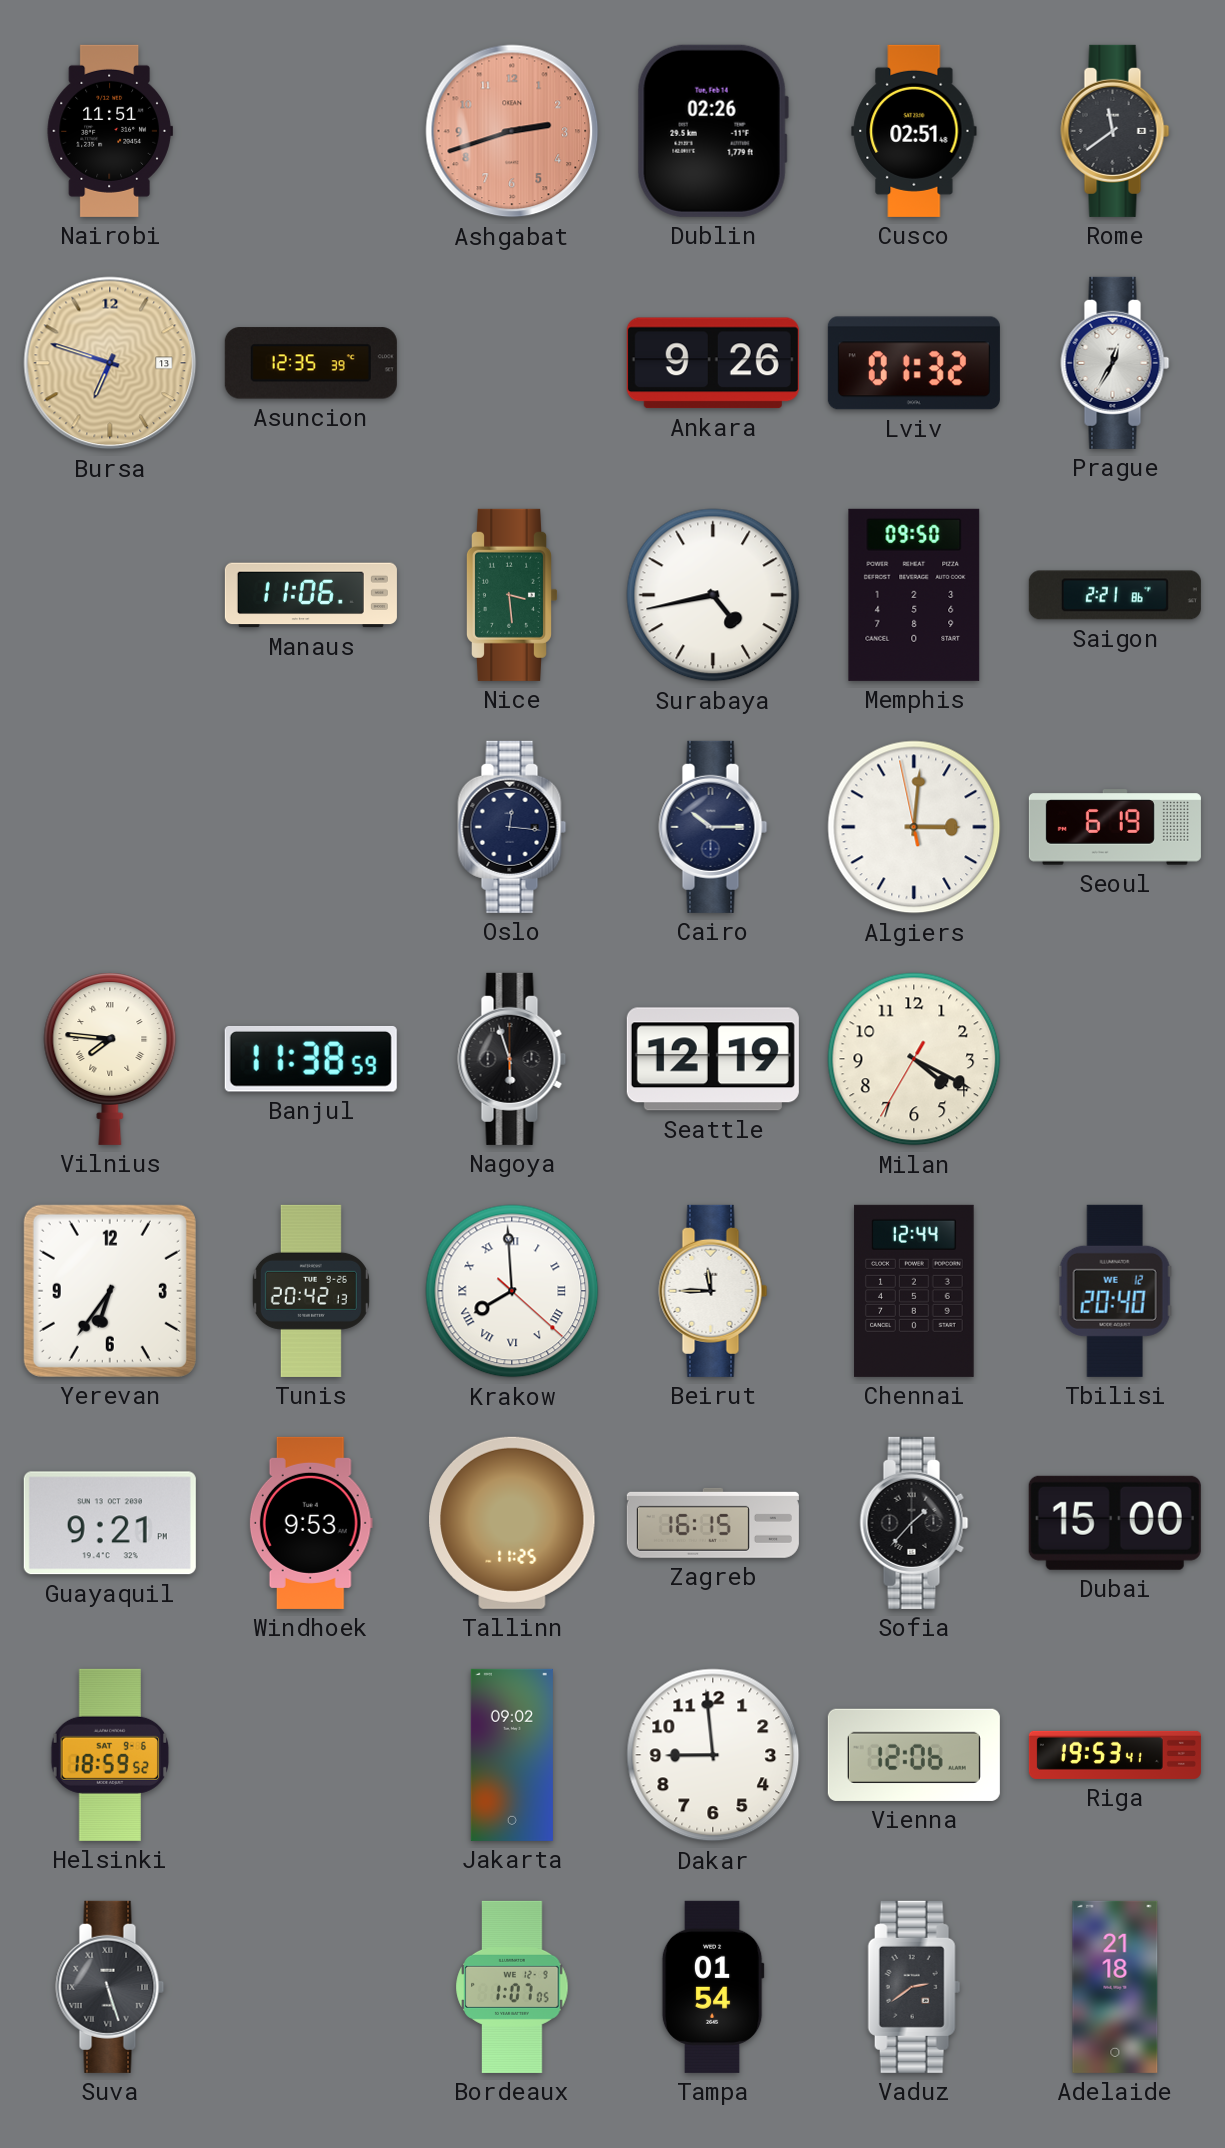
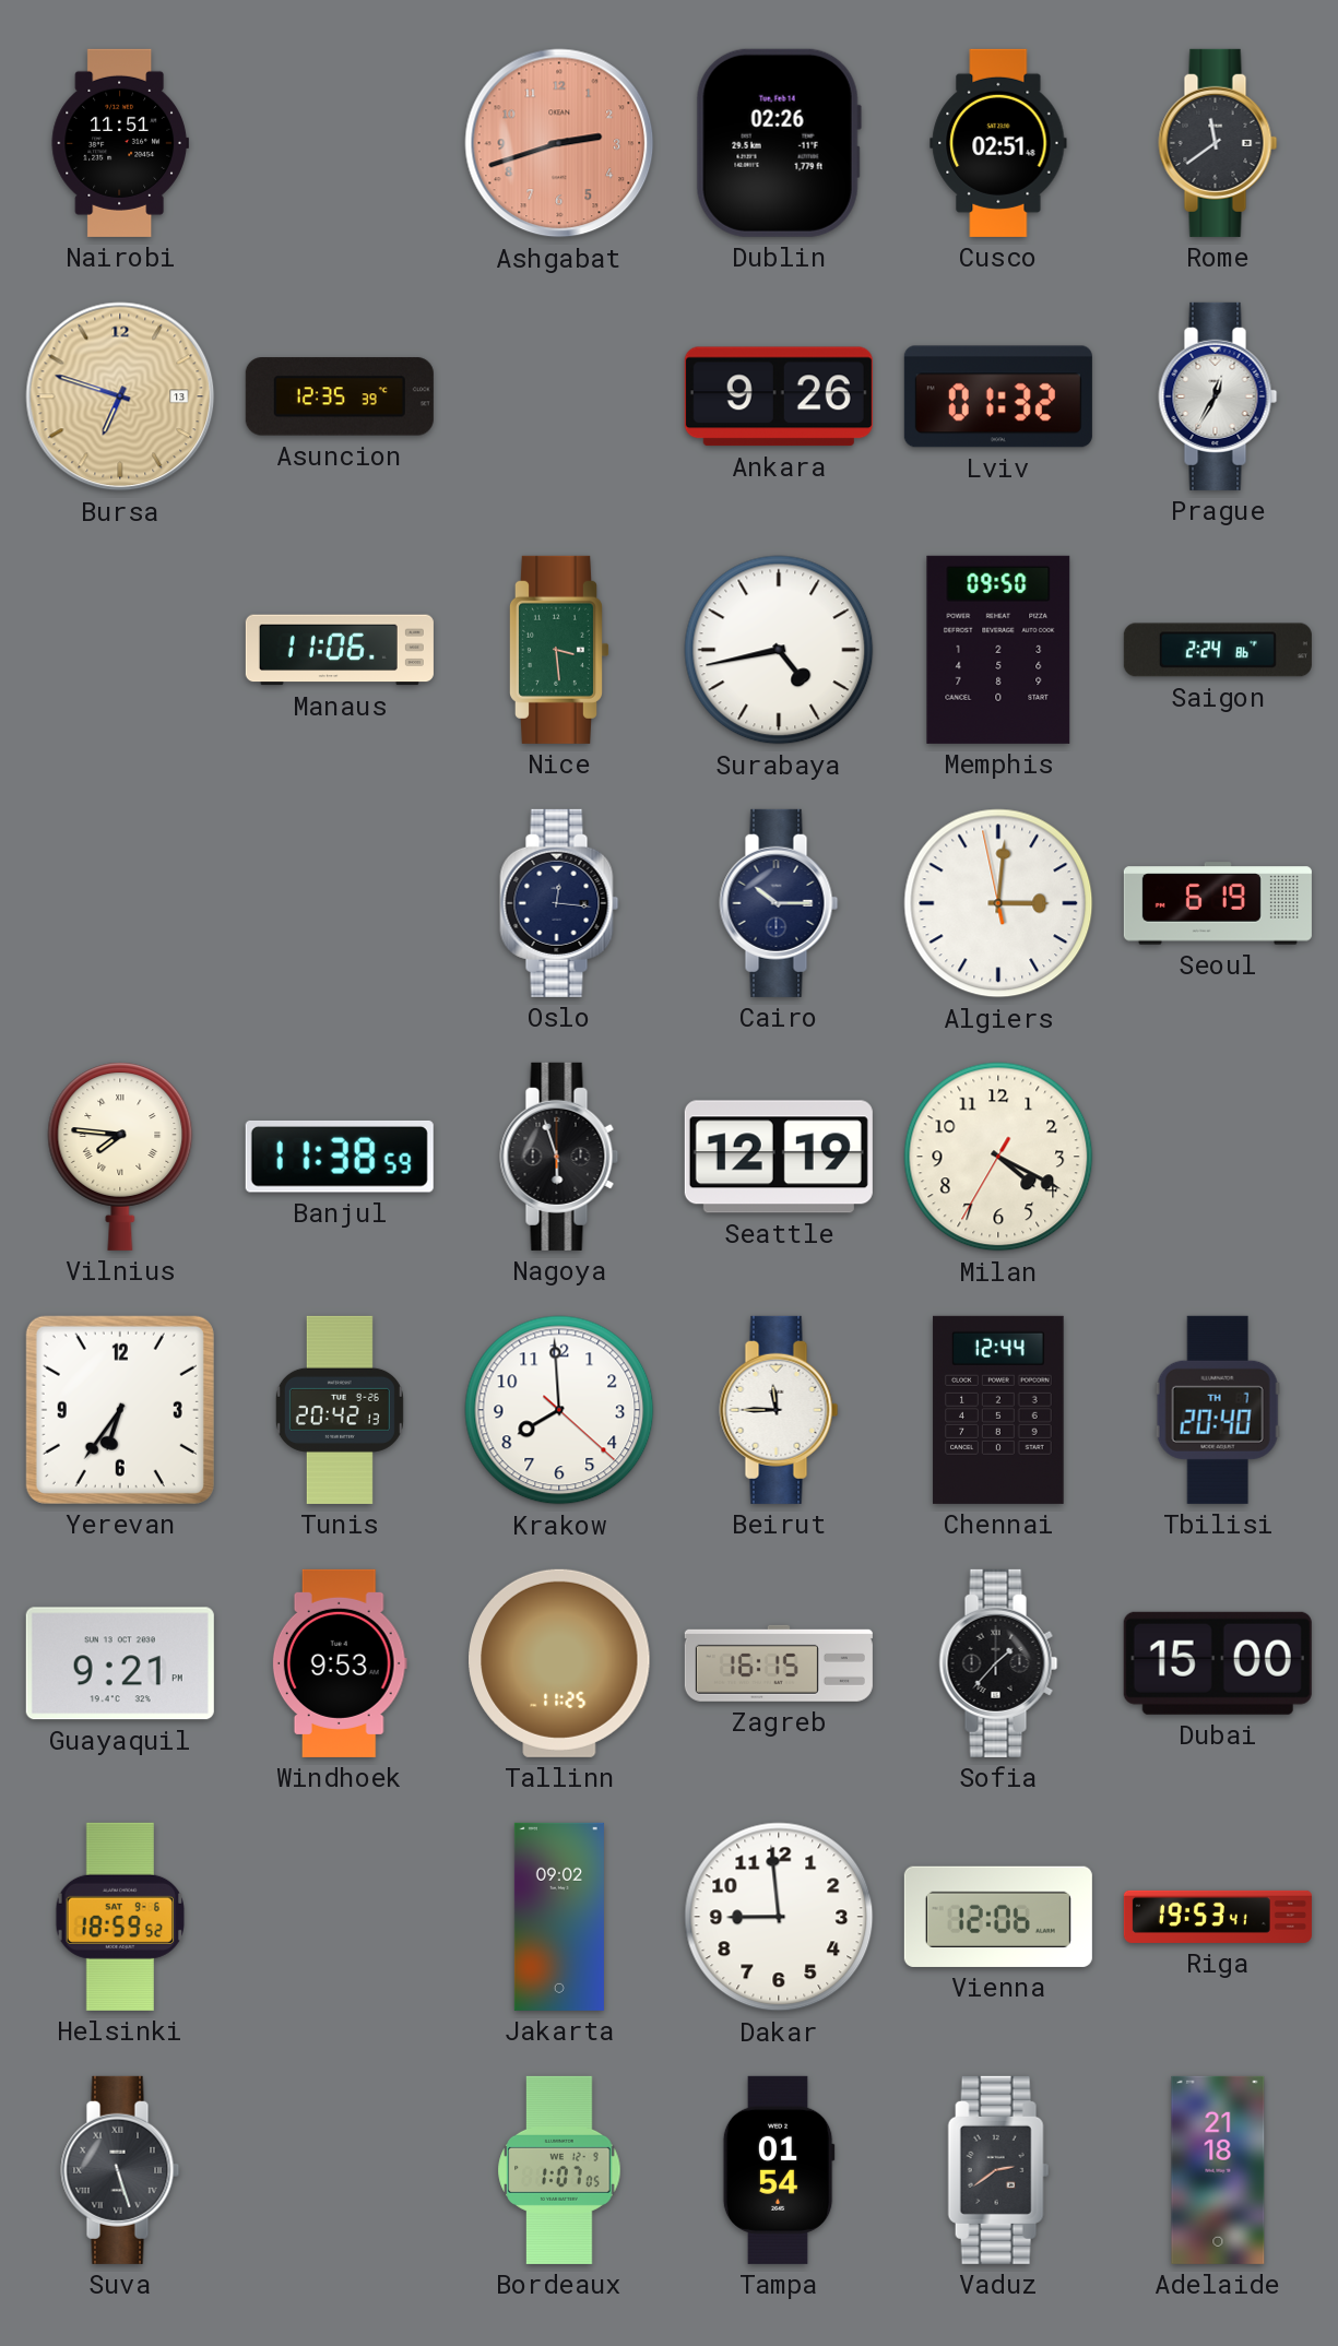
Saigon: 2:21 -> 2:24
Krakow numerals: Roman -> Arabic
Tbilisi date: WE 12 -> TH 7
